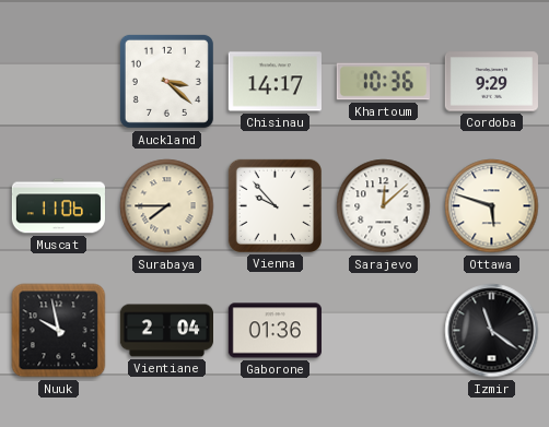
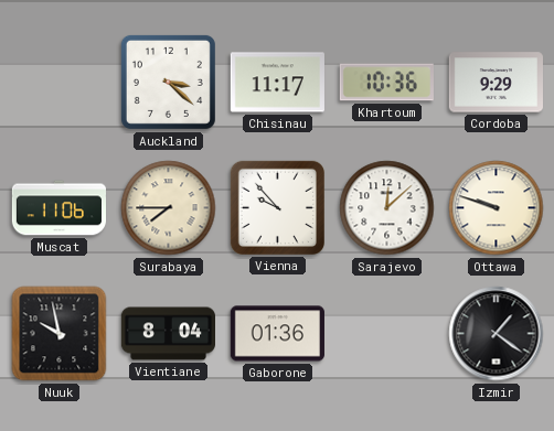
Chisinau: 14:17 -> 11:17
Ottawa: 5:48 -> 9:48
Vientiane: 2:04 -> 8:04
Izmir: 11:21 -> 1:21
